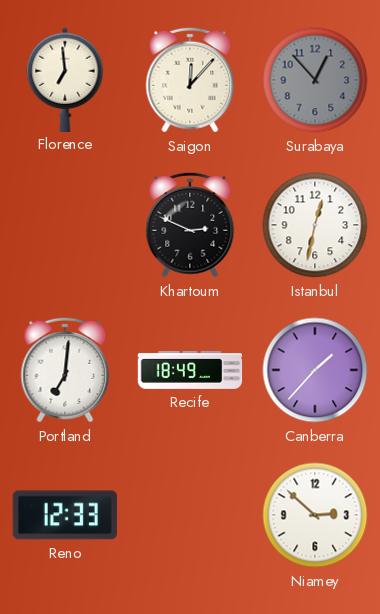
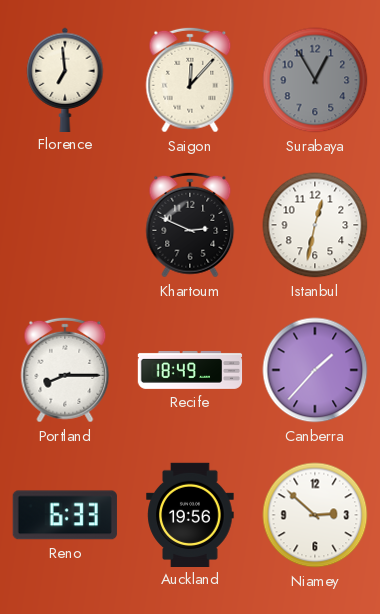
Surabaya: 12:53 -> 12:55
Portland: 7:01 -> 8:15
Reno: 12:33 -> 6:33
Auckland: none -> 19:56
